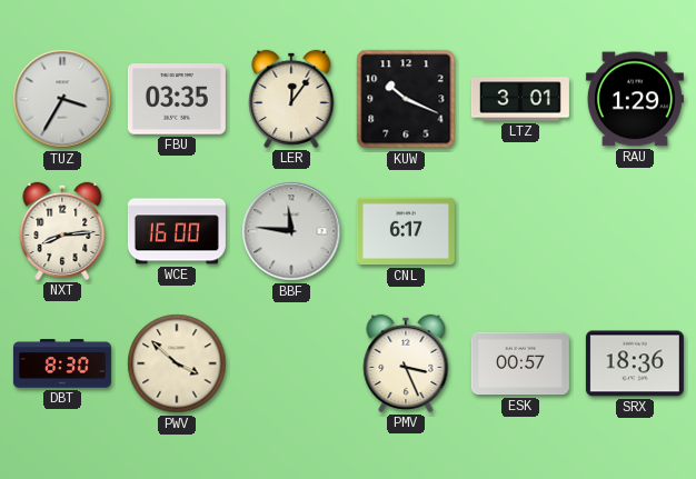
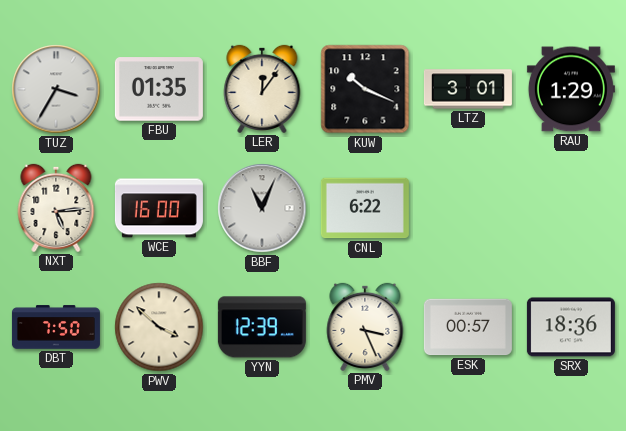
FBU: 03:35 -> 01:35
NXT: 8:14 -> 5:14
BBF: 11:46 -> 11:04
CNL: 6:17 -> 6:22
DBT: 8:30 -> 7:50
YYN: none -> 12:39
